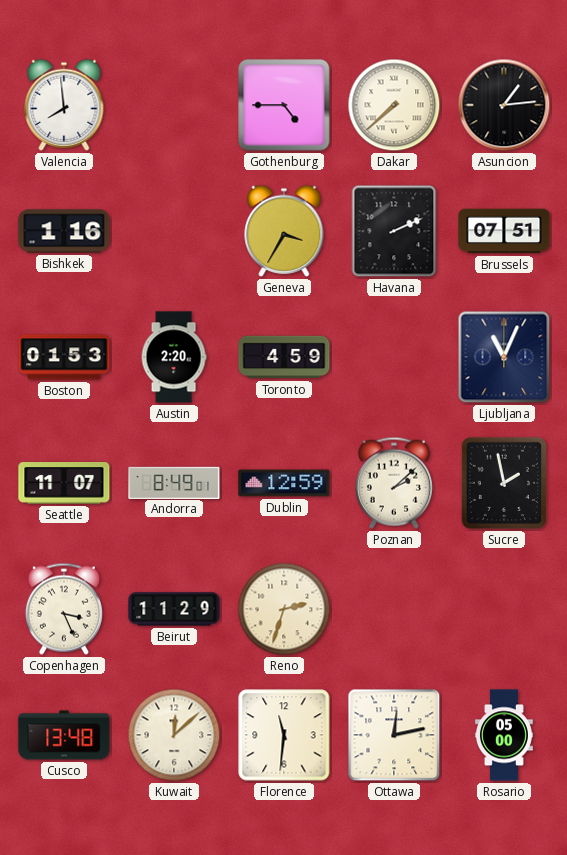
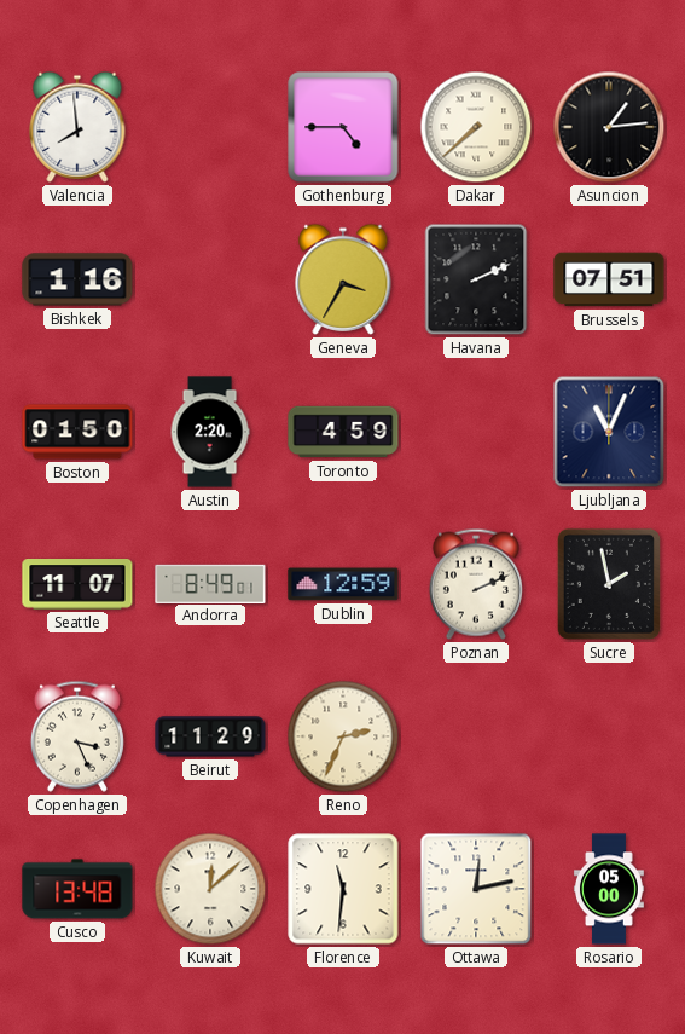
Boston: 01:53 -> 01:50
Poznan: 2:08 -> 2:11
Reno: 2:33 -> 2:34
